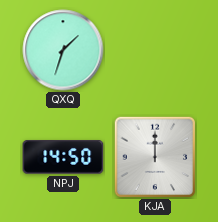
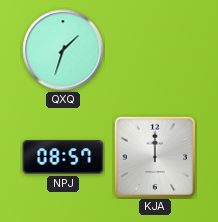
NPJ: 14:50 -> 08:57
